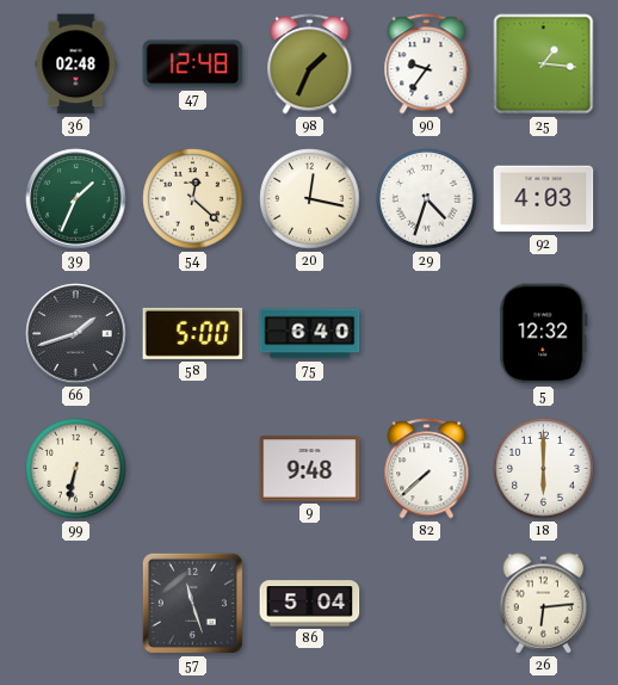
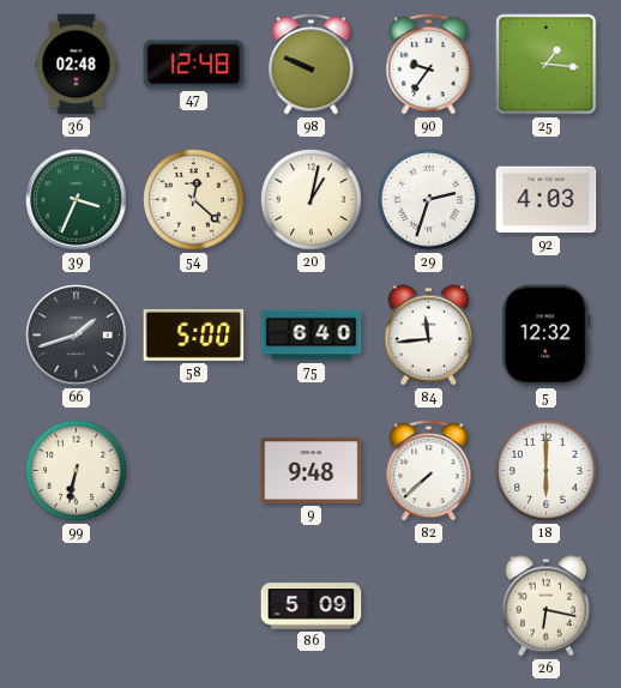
98: 1:34 -> 9:49
39: 1:34 -> 3:34
20: 12:17 -> 1:02
29: 4:33 -> 2:33
84: none -> 11:44
57: 11:27 -> none
86: 5:04 -> 5:09
26: 6:14 -> 6:17
